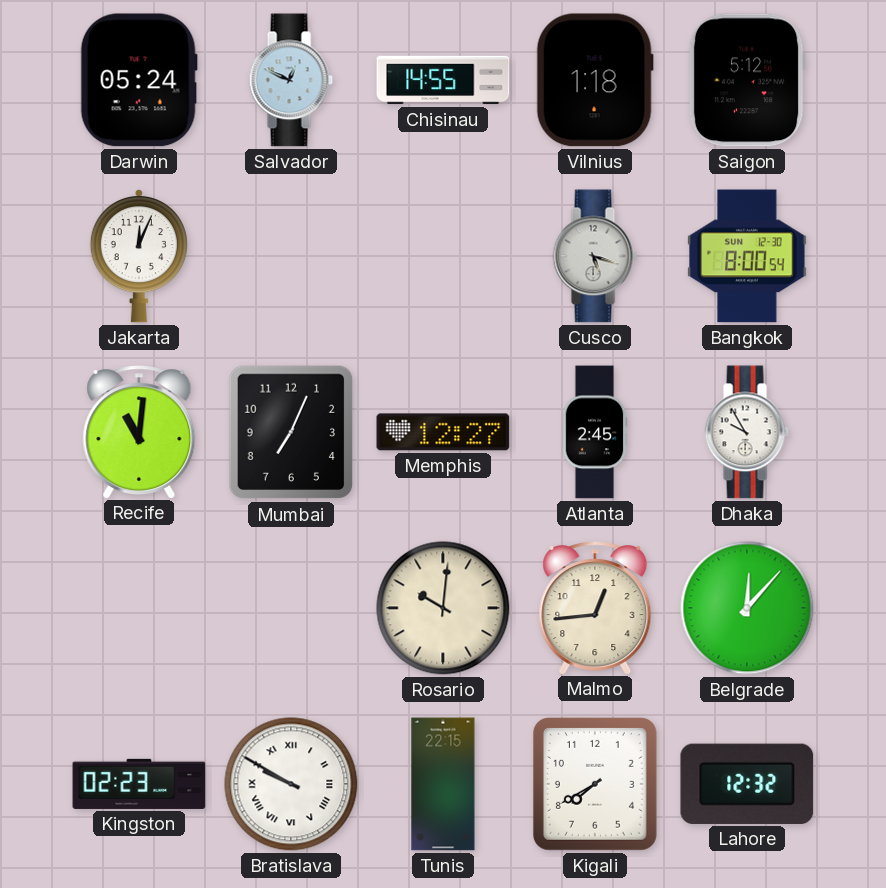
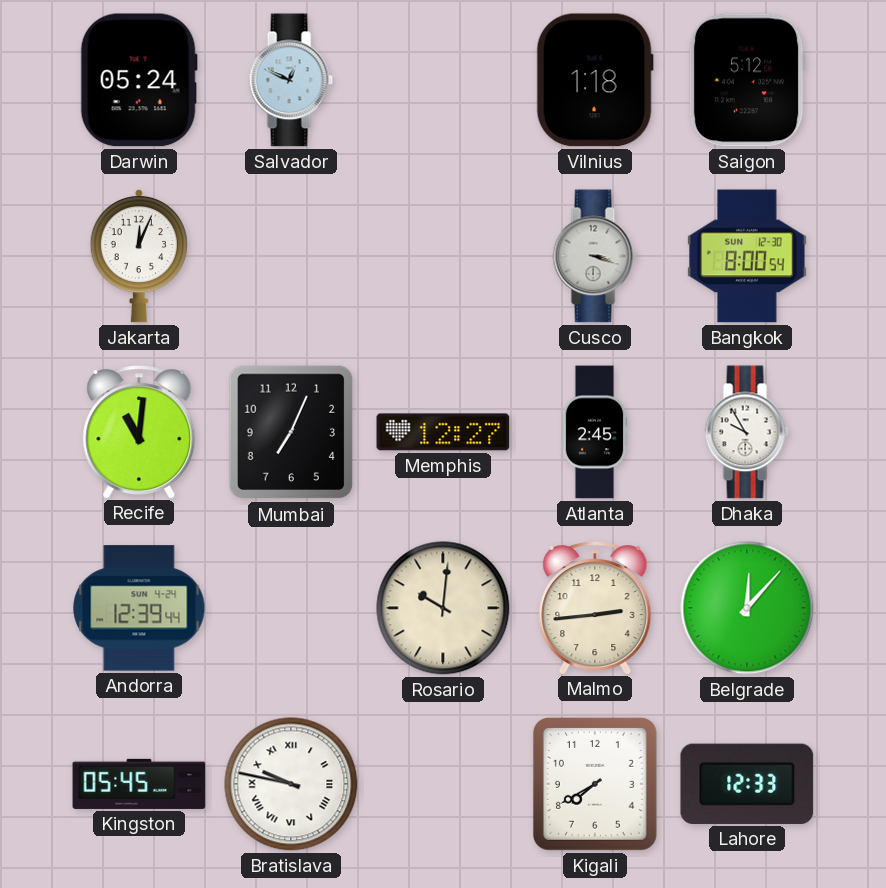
Chisinau: 14:55 -> none
Cusco: 5:18 -> 3:18
Andorra: none -> 12:39
Malmo: 12:44 -> 2:44
Kingston: 02:23 -> 05:45
Bratislava: 9:50 -> 9:47
Tunis: 22:15 -> none
Lahore: 12:32 -> 12:33
